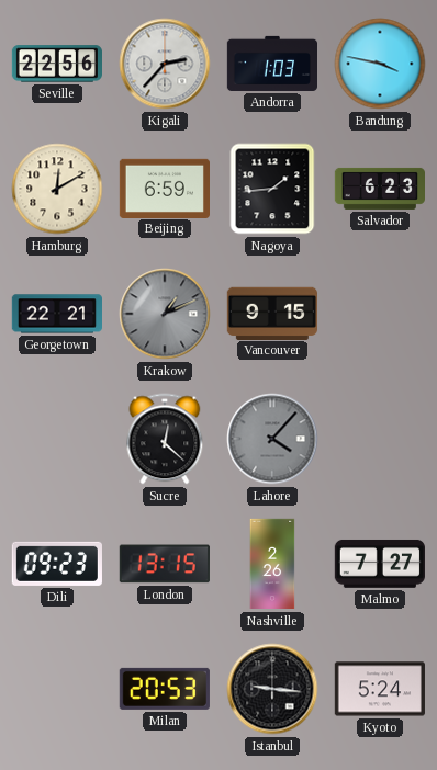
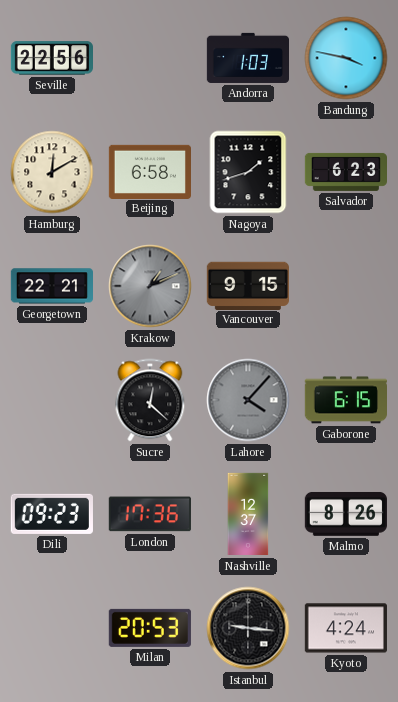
Kigali: 2:37 -> none
Beijing: 6:59 -> 6:58
Nagoya: 1:44 -> 1:42
Gaborone: none -> 6:15
London: 13:15 -> 17:36
Nashville: 2:26 -> 12:37
Malmo: 7:27 -> 8:26
Kyoto: 5:24 -> 4:24
